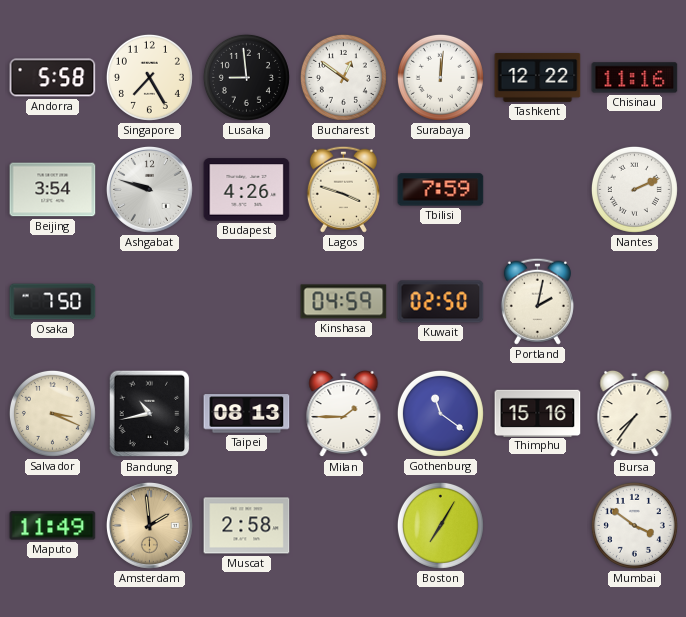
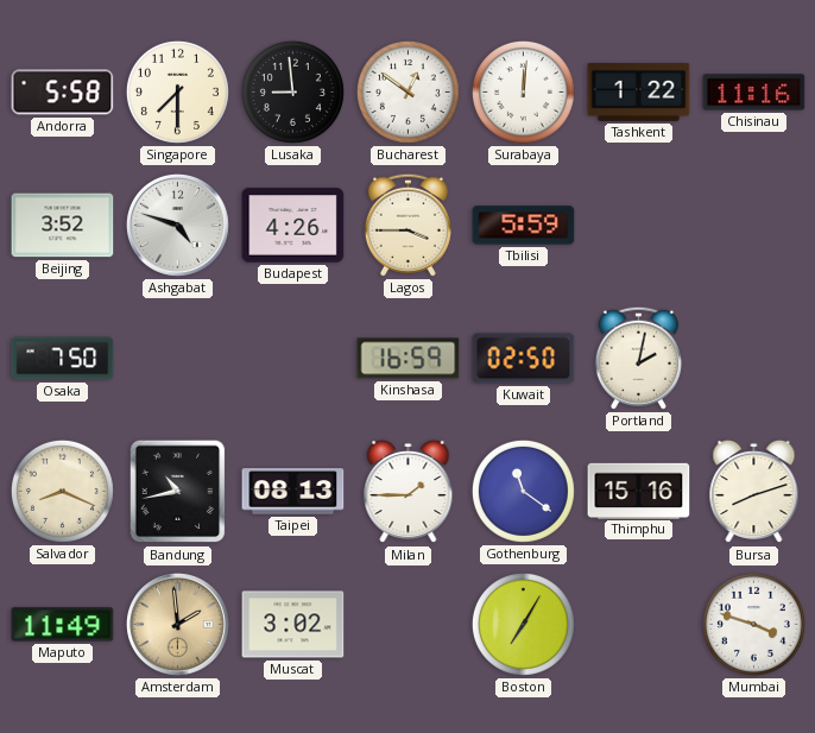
Singapore: 7:25 -> 7:30
Tashkent: 12:22 -> 1:22
Beijing: 3:54 -> 3:52
Ashgabat: 9:48 -> 4:48
Lagos: 3:48 -> 3:45
Tbilisi: 7:59 -> 5:59
Nantes: 2:11 -> none
Kinshasa: 04:59 -> 16:59
Salvador: 3:19 -> 8:19
Bursa: 7:36 -> 8:12
Muscat: 2:58 -> 3:02
Mumbai: 3:51 -> 3:48
